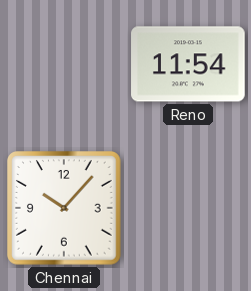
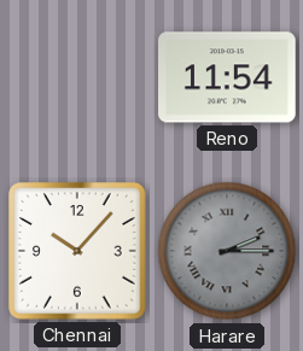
Harare: none -> 2:15
